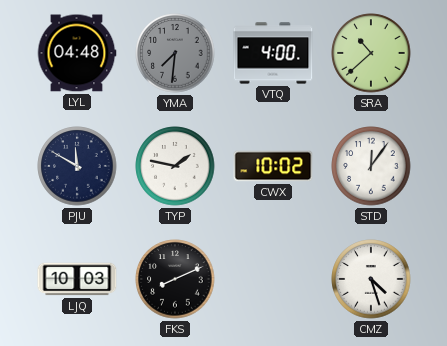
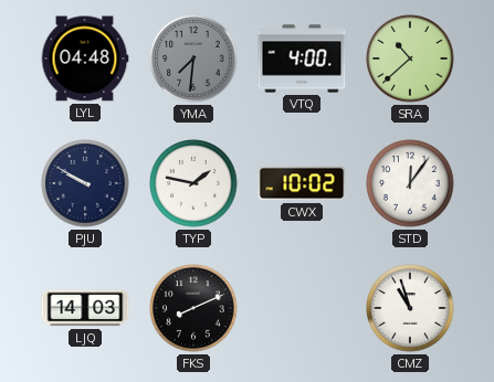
PJU: 11:50 -> 9:50
LJQ: 10:03 -> 14:03
CMZ: 4:27 -> 10:57
